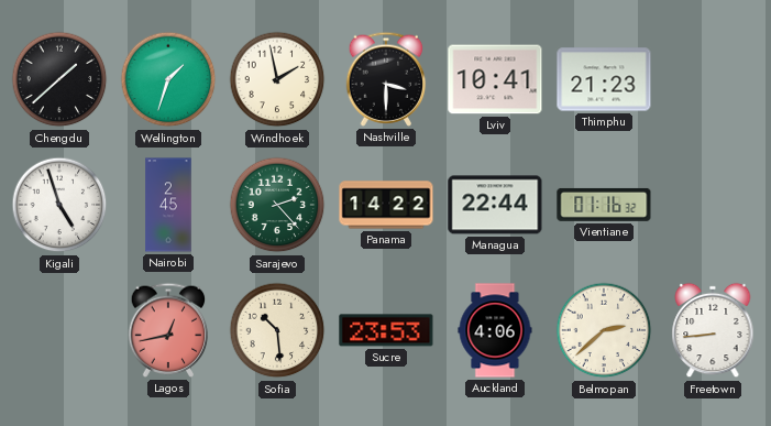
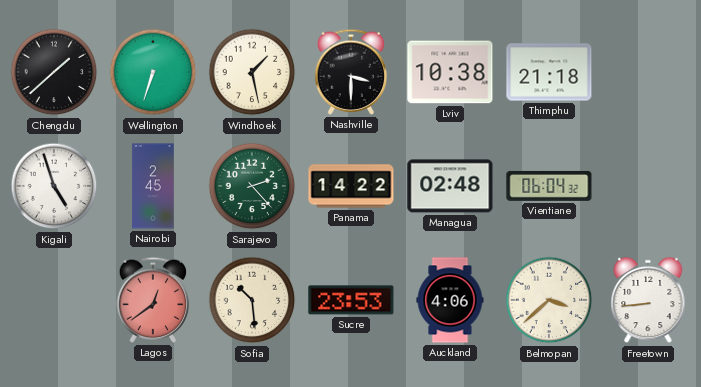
Wellington: 1:33 -> 6:33
Windhoek: 1:58 -> 1:28
Lviv: 10:41 -> 10:38
Thimphu: 21:23 -> 21:18
Managua: 22:44 -> 02:48
Vientiane: 01:16 -> 06:04
Lagos: 12:43 -> 12:39
Belmopan: 2:38 -> 3:38
